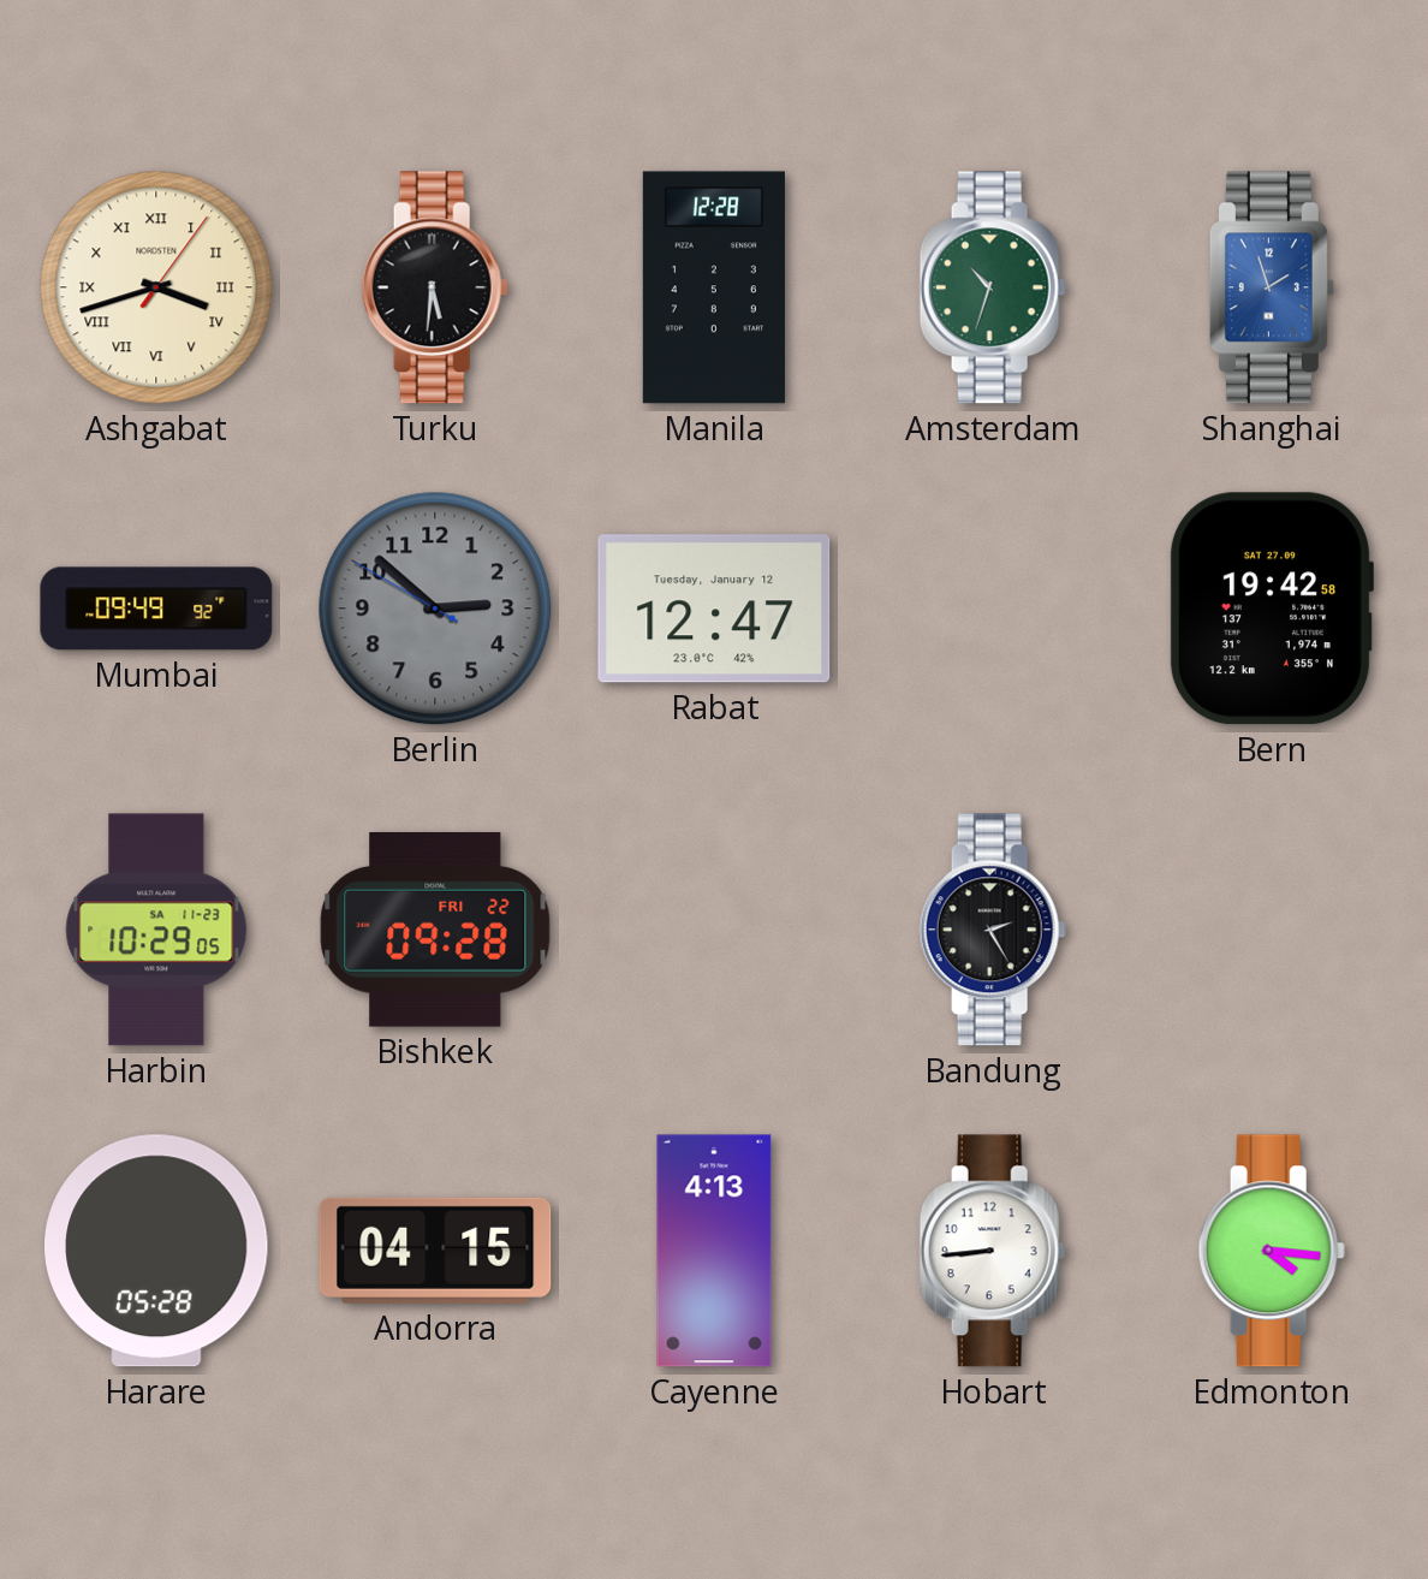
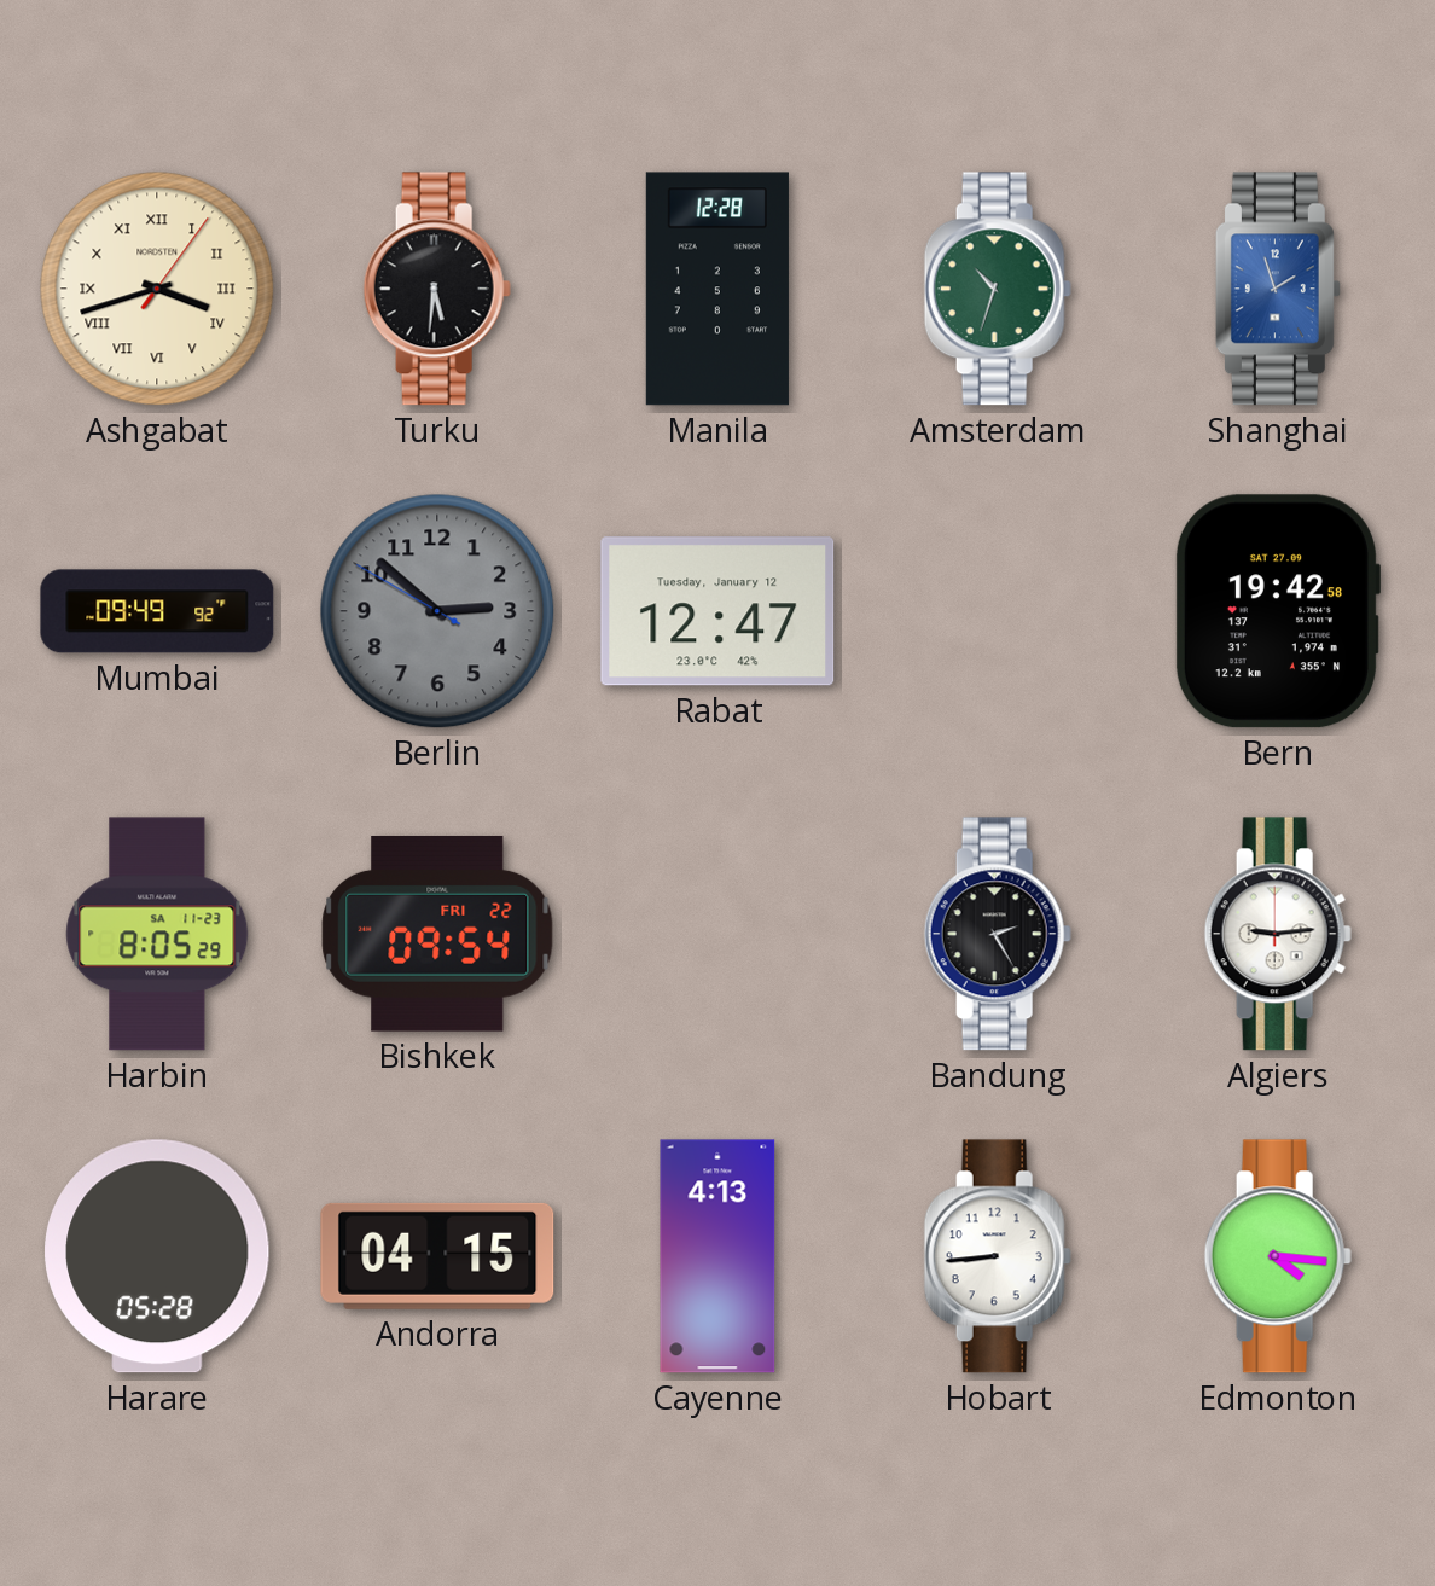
Harbin: 10:29 -> 8:05
Bishkek: 09:28 -> 09:54
Algiers: none -> 9:14
